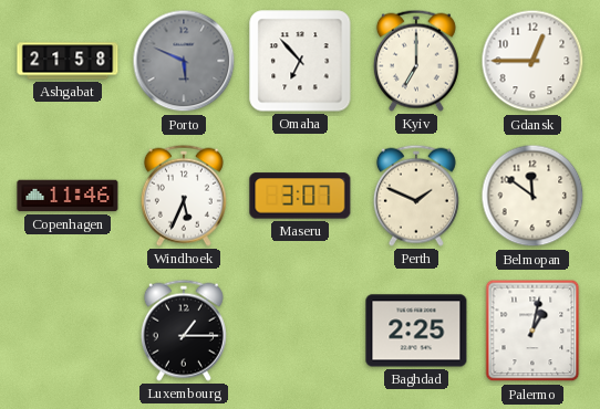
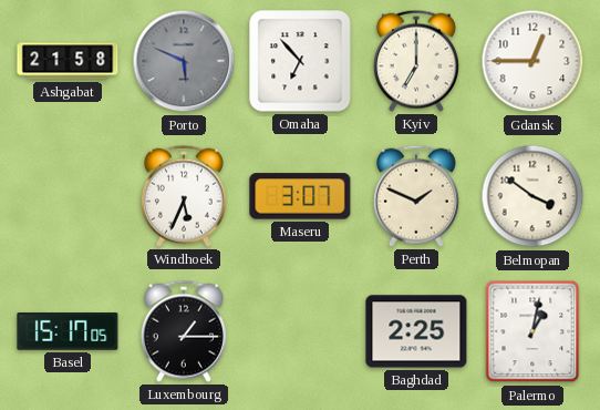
Copenhagen: 11:46 -> none
Belmopan: 11:51 -> 3:51
Basel: none -> 15:17
